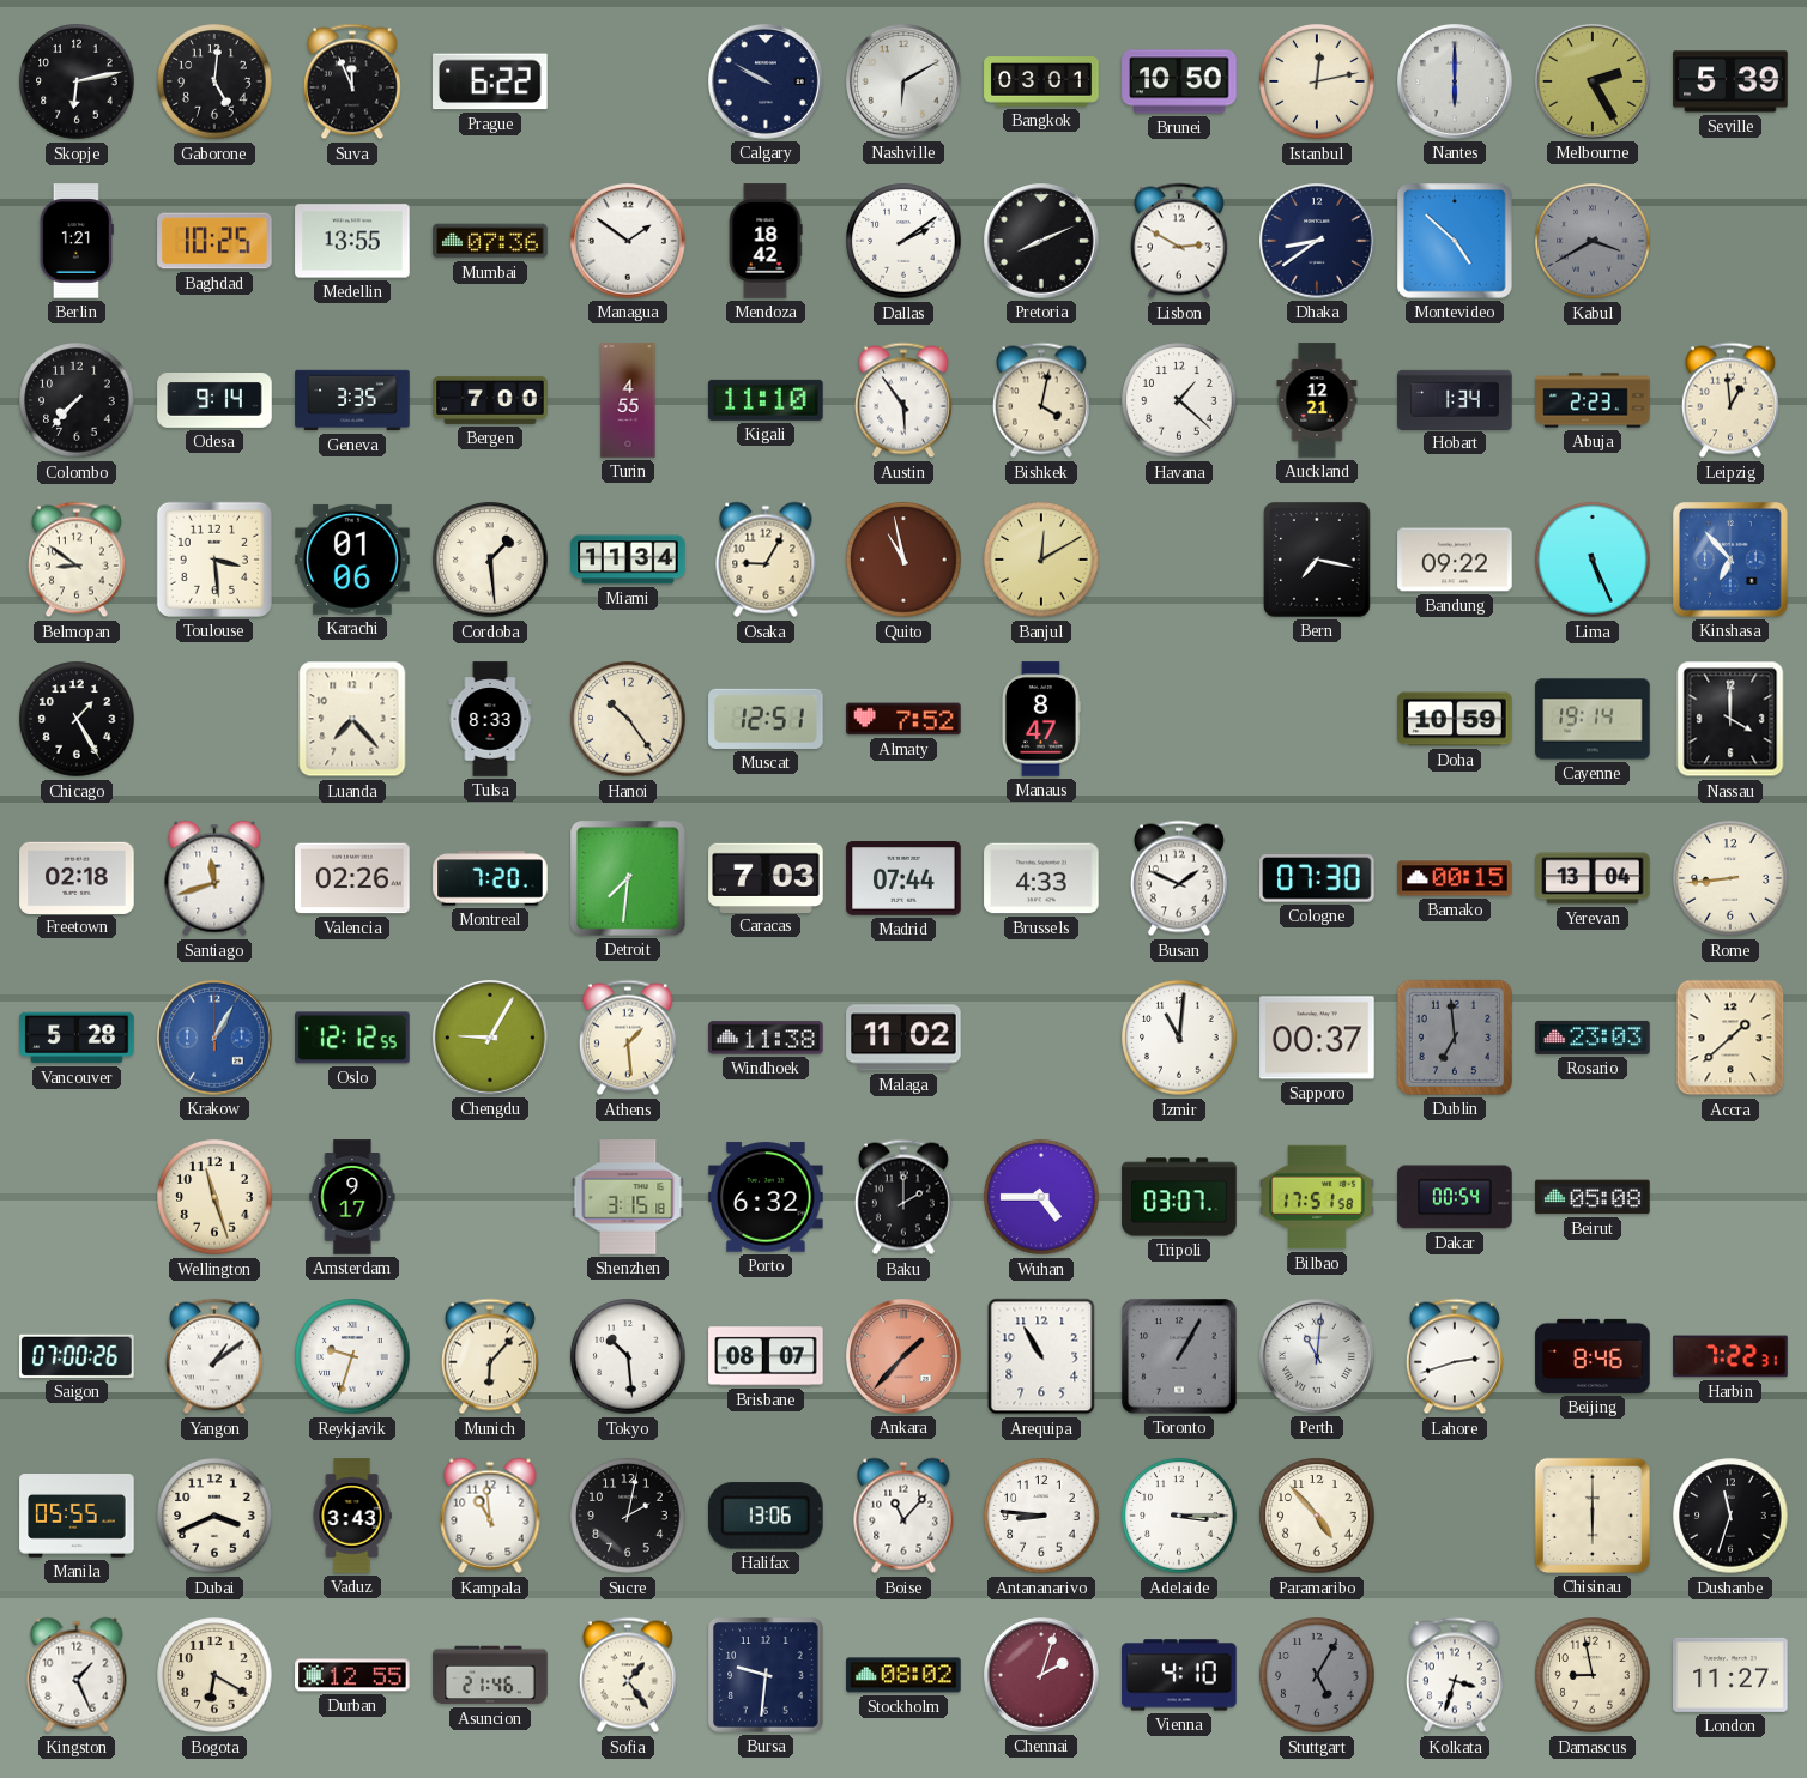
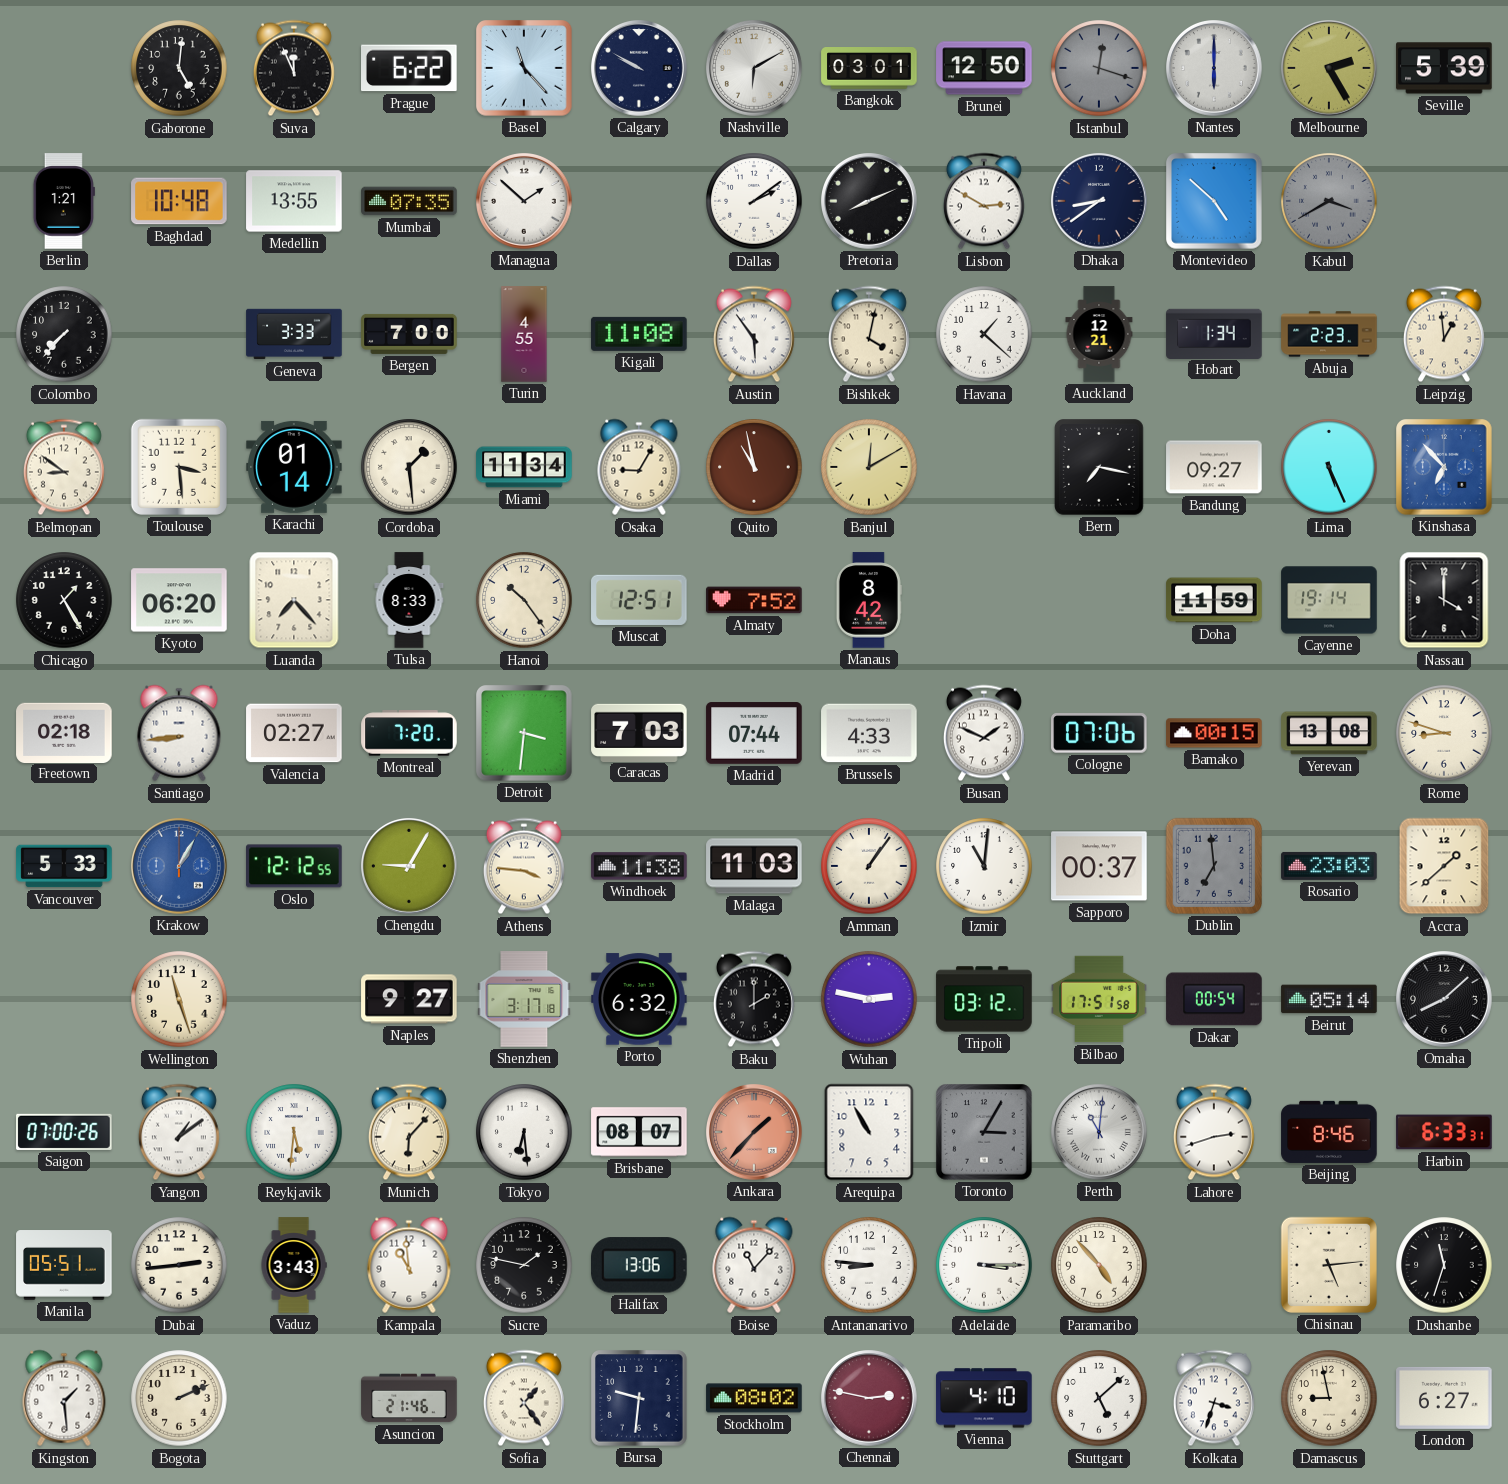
Skopje: 6:13 -> none
Basel: none -> 11:23
Brunei: 10:50 -> 12:50
Istanbul: 12:13 -> 12:18
Istanbul dial: cream -> grey
Baghdad: 10:25 -> 10:48
Mumbai: 07:36 -> 07:35
Managua: 1:51 -> 1:52
Mendoza: 18:42 -> none
Odesa: 9:14 -> none
Geneva: 3:35 -> 3:33
Kigali: 11:10 -> 11:08
Karachi: 01:06 -> 01:14
Bandung: 09:22 -> 09:27
Kyoto: none -> 06:20
Manaus: 8:47 -> 8:42
Doha: 10:59 -> 11:59
Santiago: 11:42 -> 8:44
Valencia: 02:26 -> 02:27
Detroit: 7:31 -> 3:31
Cologne: 07:30 -> 07:06
Yerevan: 13:04 -> 13:08
Rome: 8:44 -> 8:48
Vancouver: 5:28 -> 5:33
Athens: 1:29 -> 3:46
Malaga: 11:02 -> 11:03
Amman: none -> 1:06
Amsterdam: 9:17 -> none
Naples: none -> 9:27
Shenzhen: 3:15 -> 3:17
Wuhan: 4:45 -> 2:47
Tripoli: 03:07 -> 03:12
Beirut: 05:08 -> 05:14
Omaha: none -> 8:08
Reykjavik: 9:33 -> 5:31
Tokyo: 10:29 -> 6:29
Toronto: 1:05 -> 3:05
Harbin: 7:22 -> 6:33
Manila: 05:55 -> 05:51
Dubai: 3:41 -> 2:44
Sucre: 2:02 -> 1:47
Chisinau: 6:00 -> 5:14
Kingston: 1:26 -> 1:29
Bogota: 6:20 -> 2:11
Durban: 12:55 -> none
Chennai: 2:03 -> 2:47
Stuttgart: 5:05 -> 5:08
Stuttgart dial: grey -> white
London: 11:27 -> 6:27
